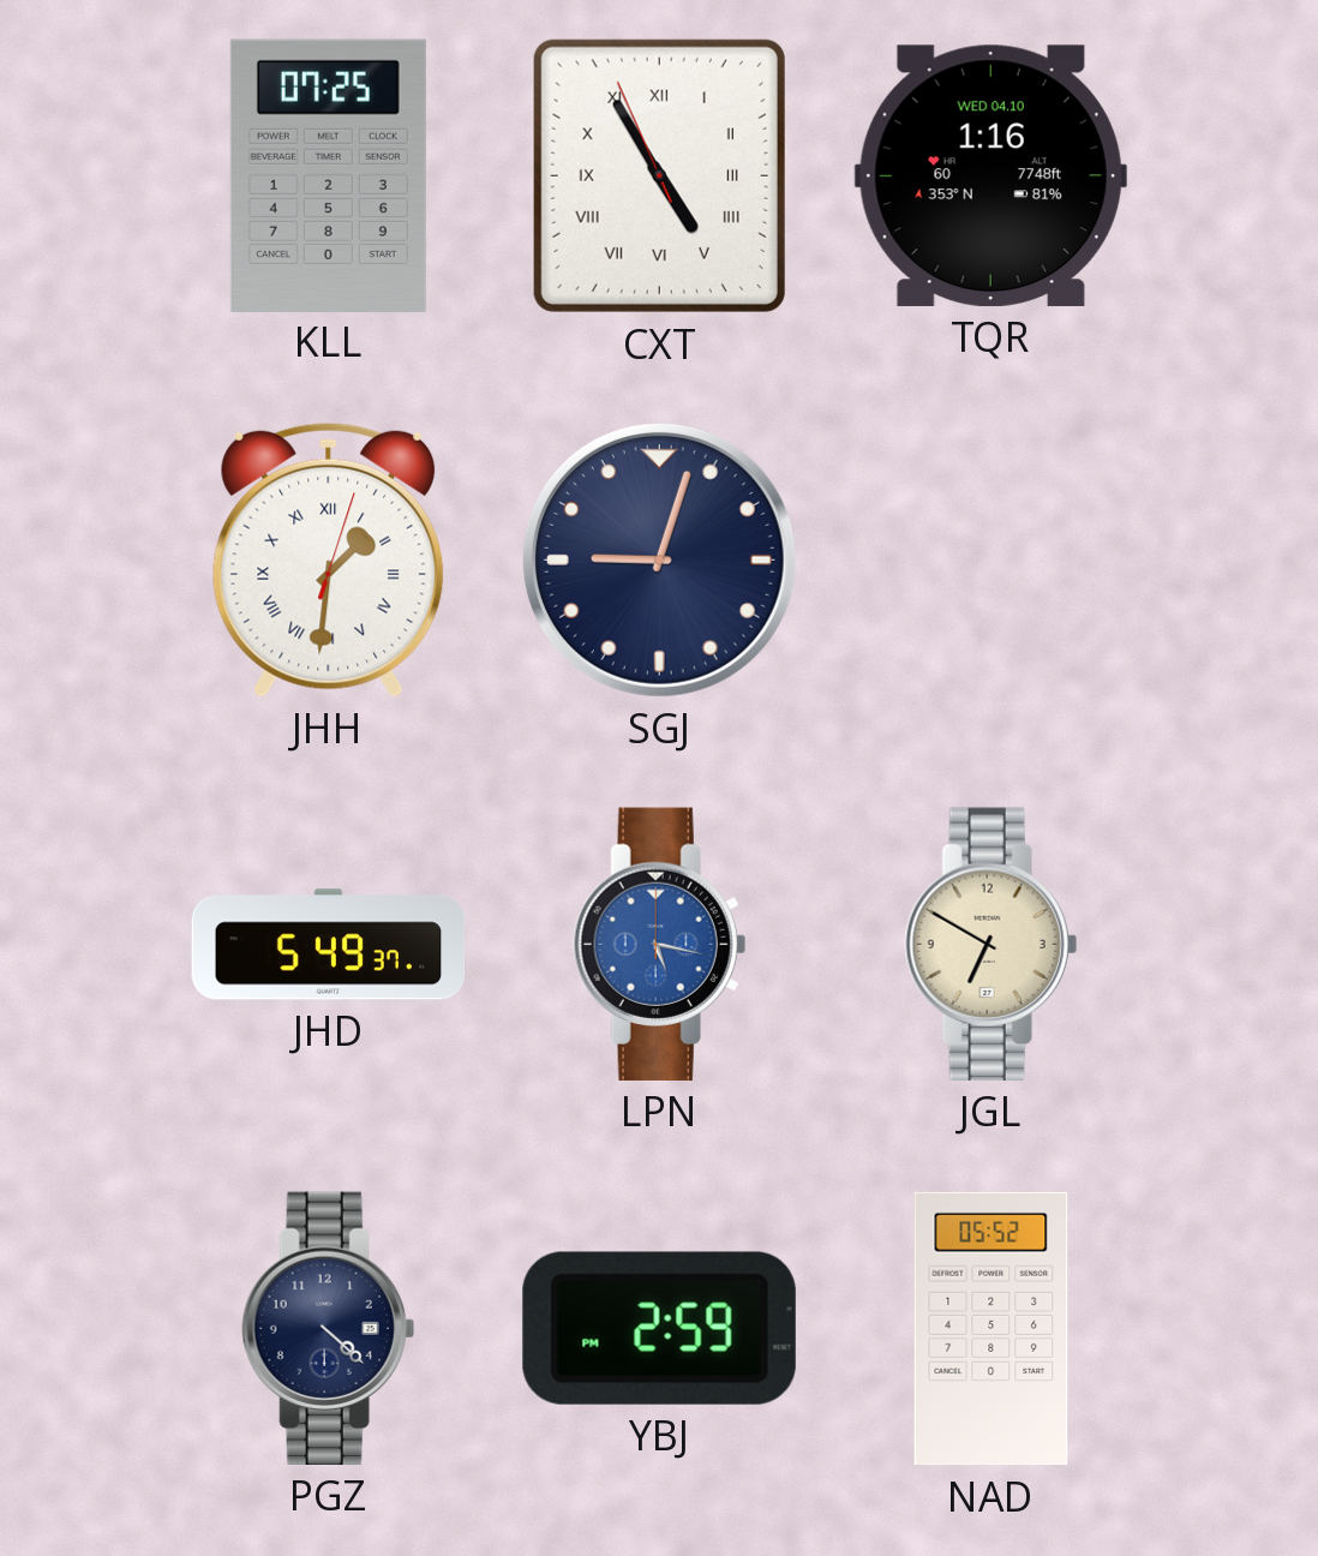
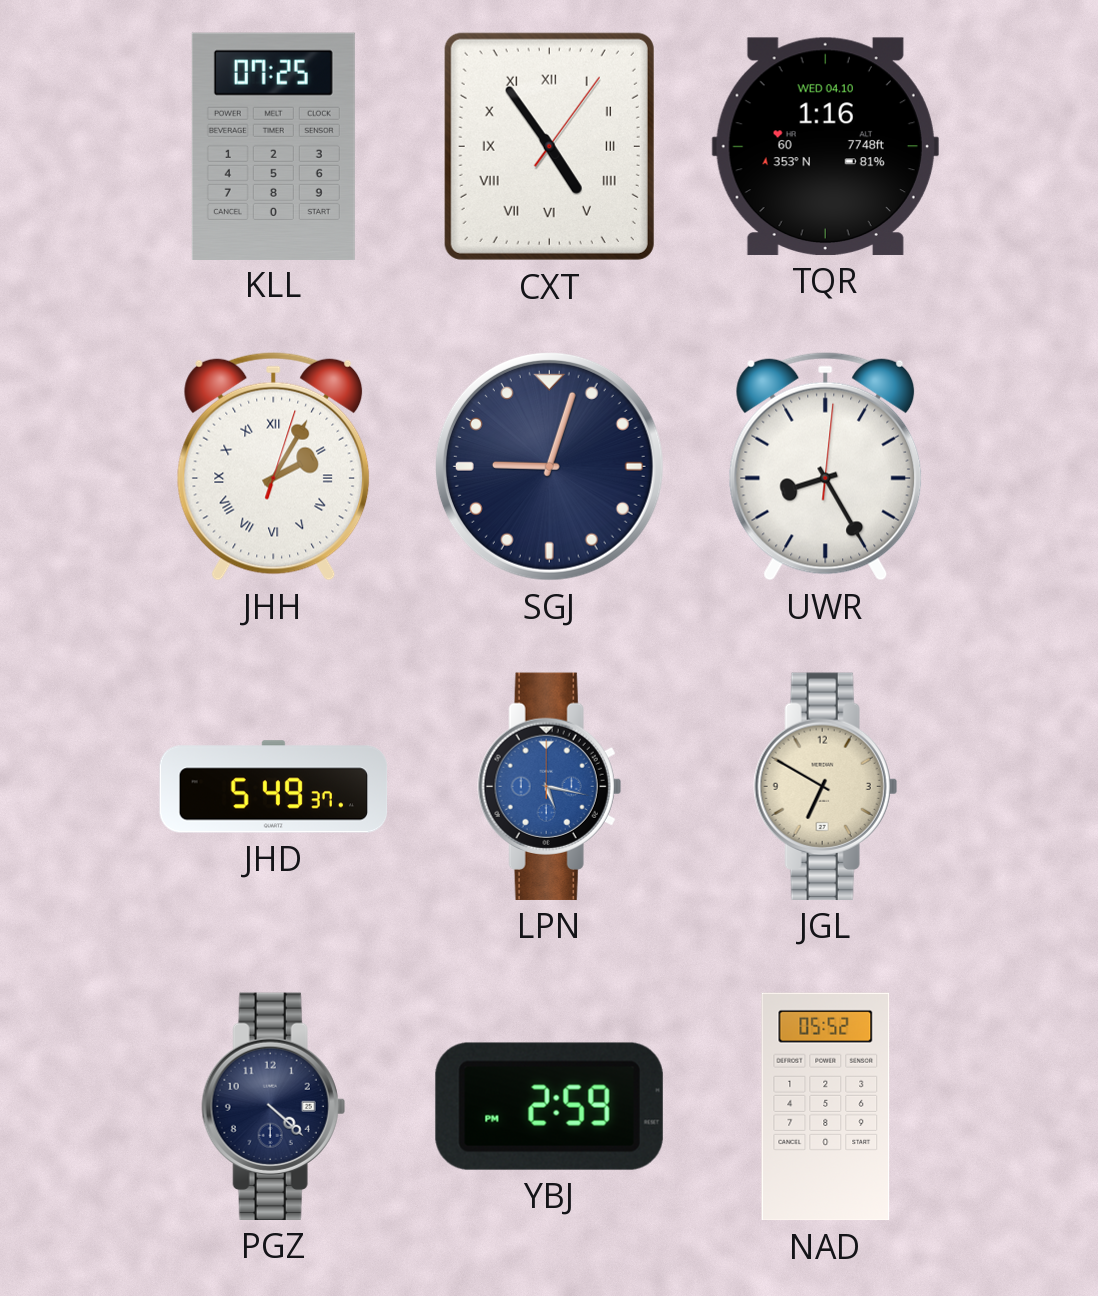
CXT: 4:54:56 -> 4:54:06
JHH: 1:31 -> 2:05
UWR: none -> 8:25
